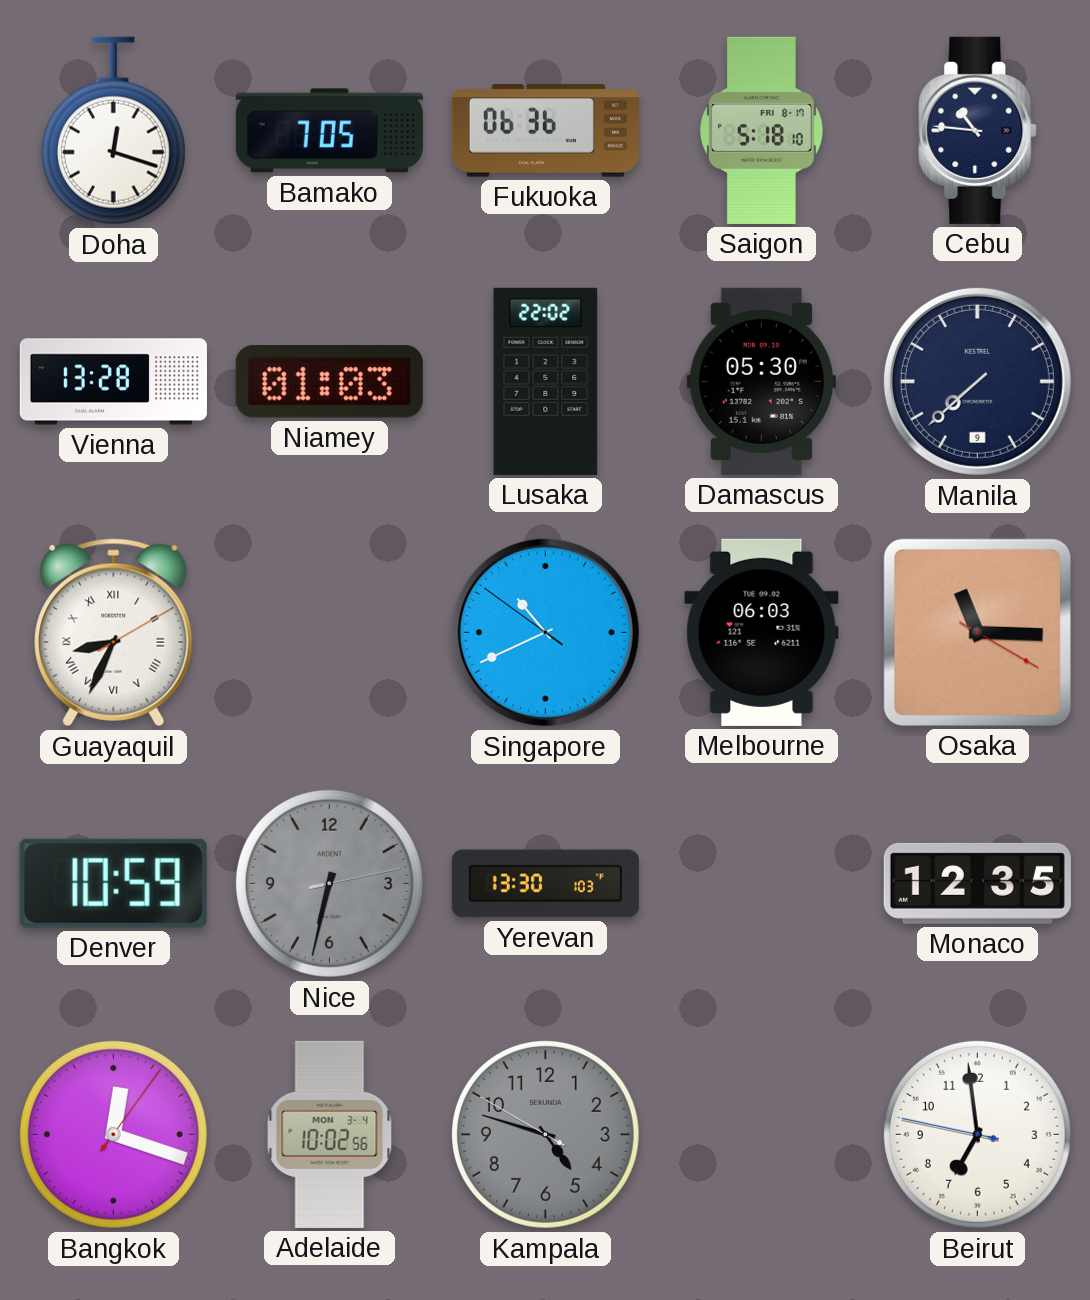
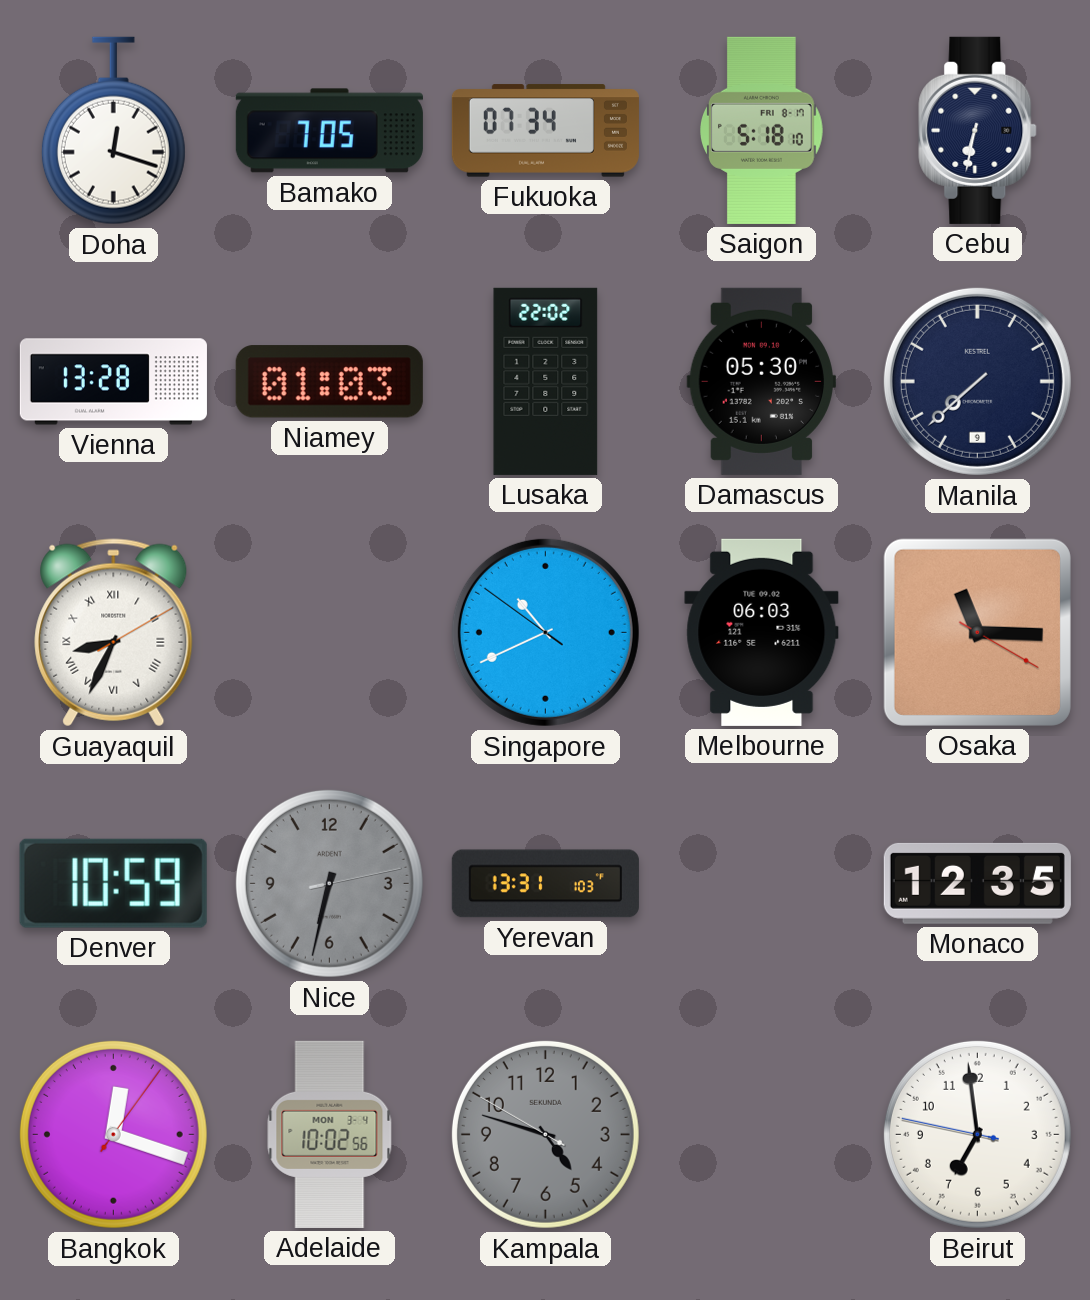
Fukuoka: 06:36 -> 07:34
Cebu: 10:46 -> 6:32
Yerevan: 13:30 -> 13:31
